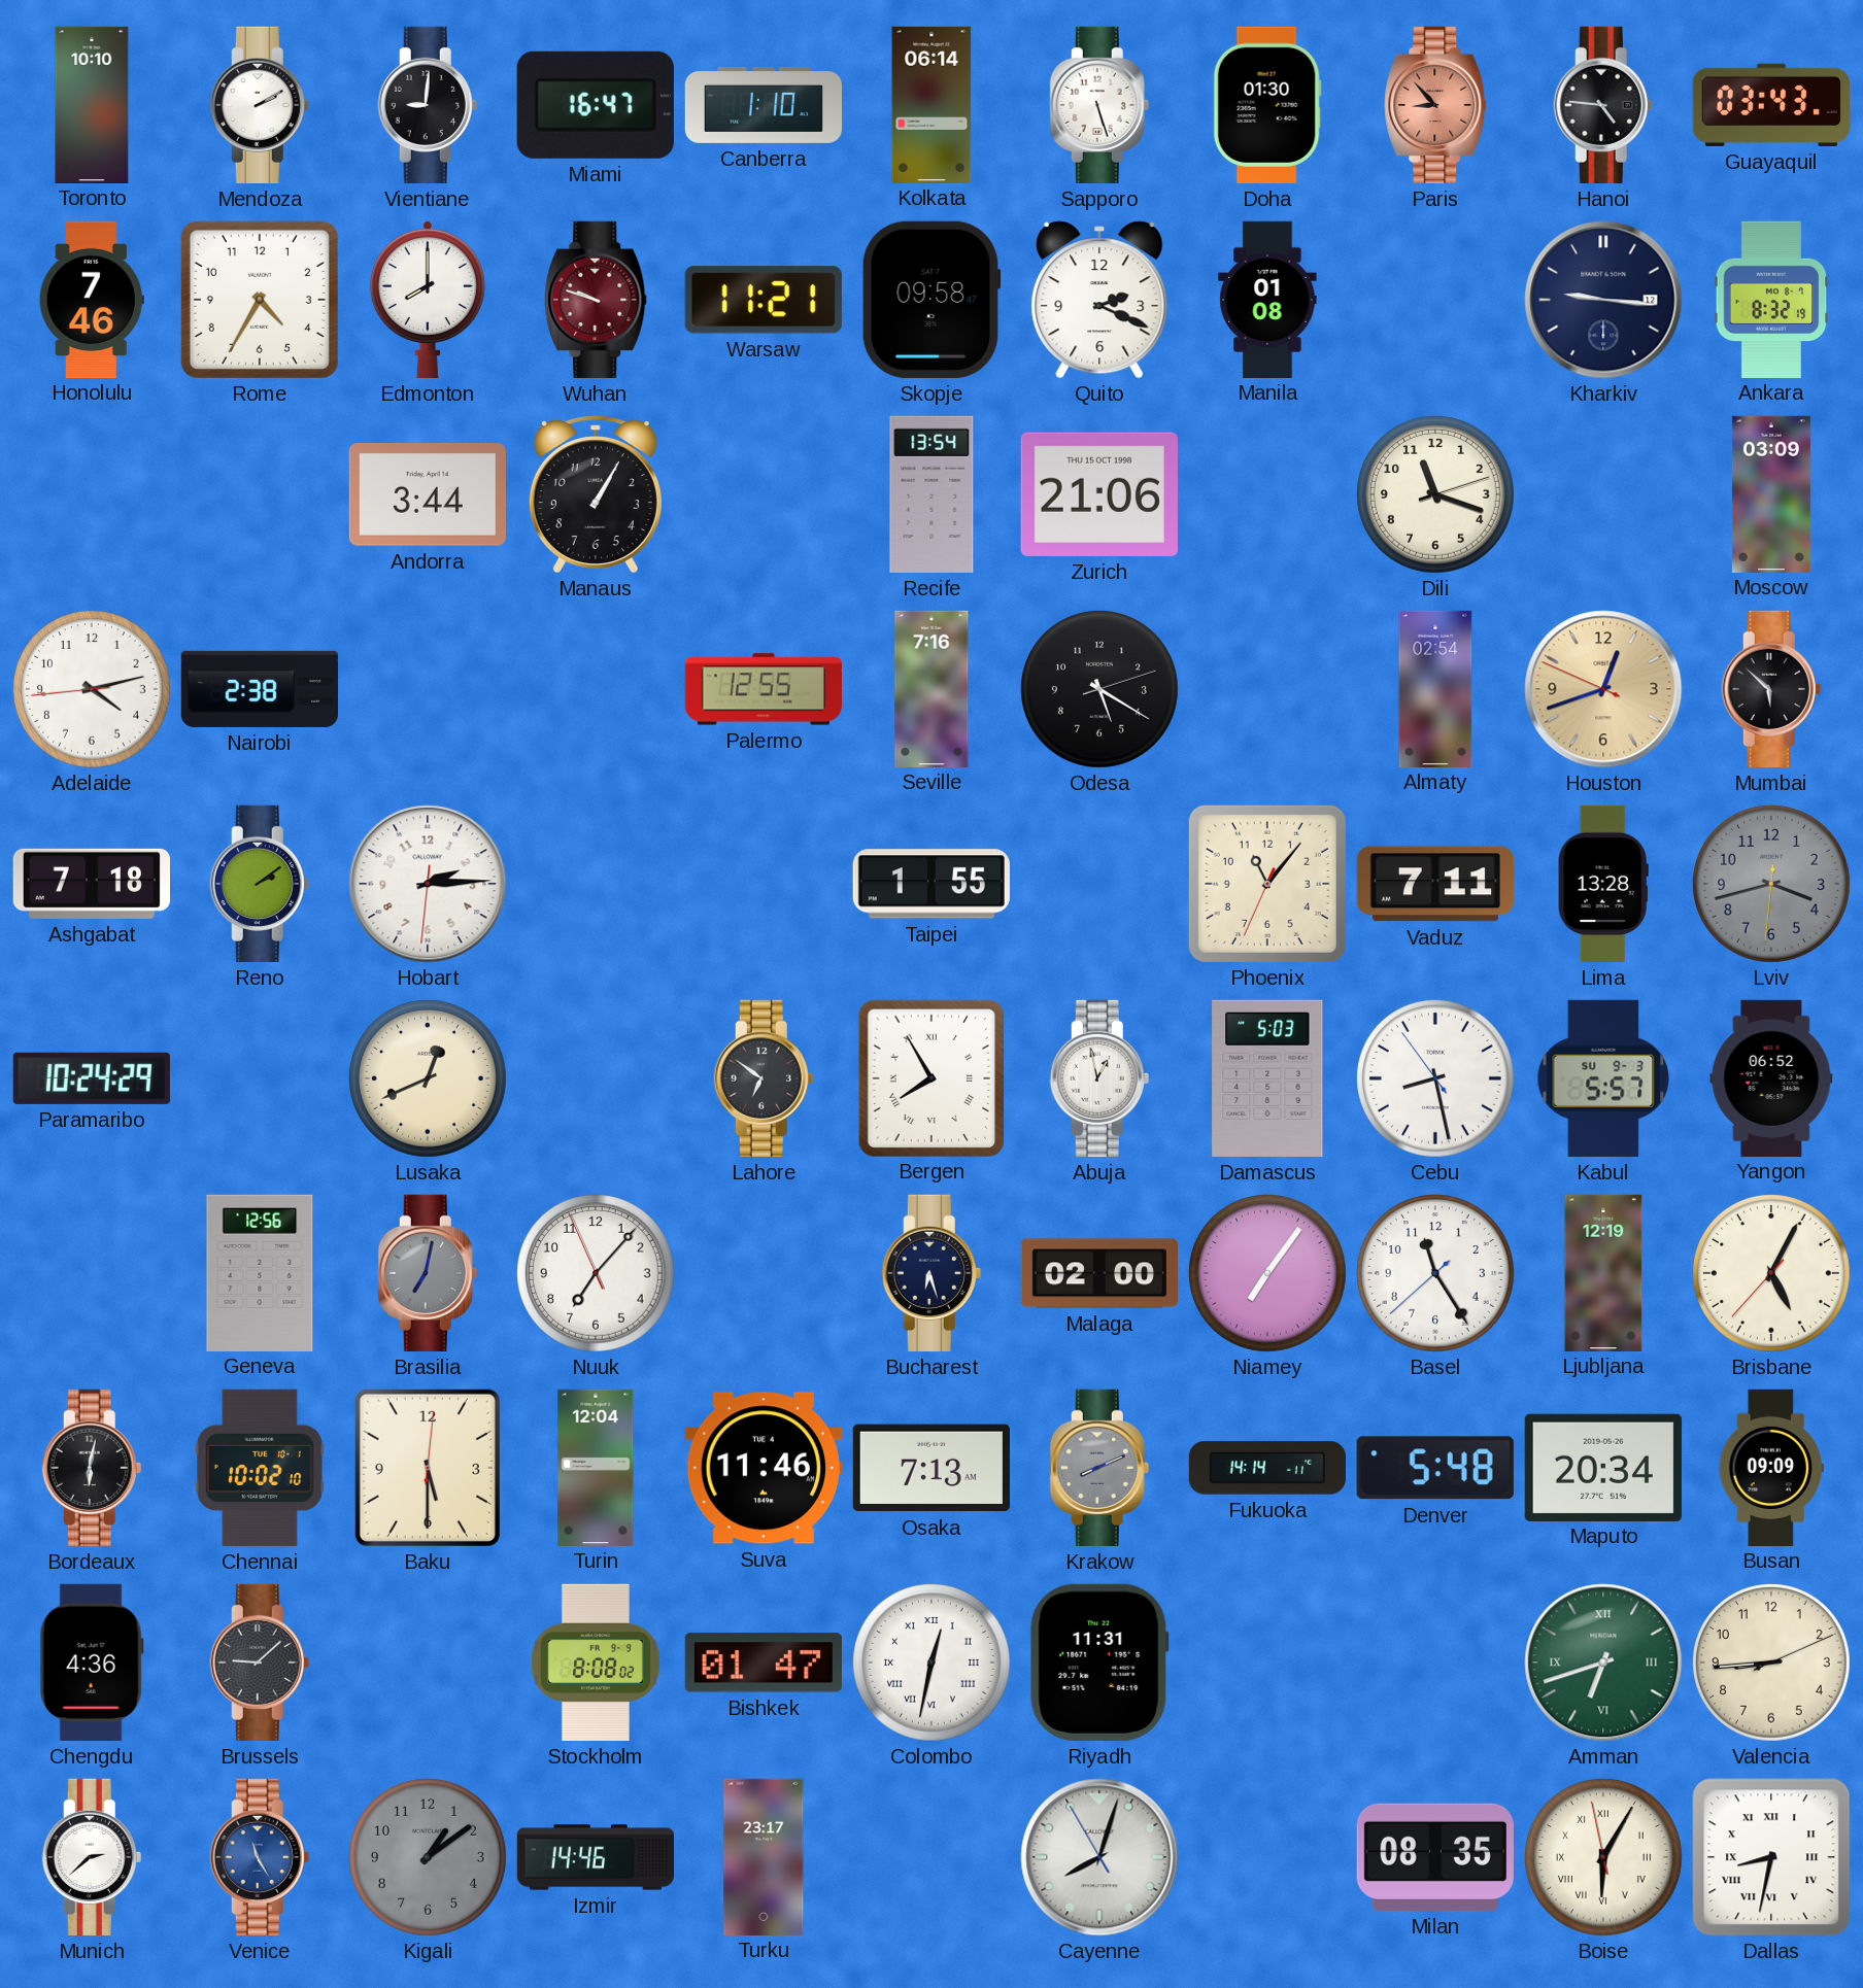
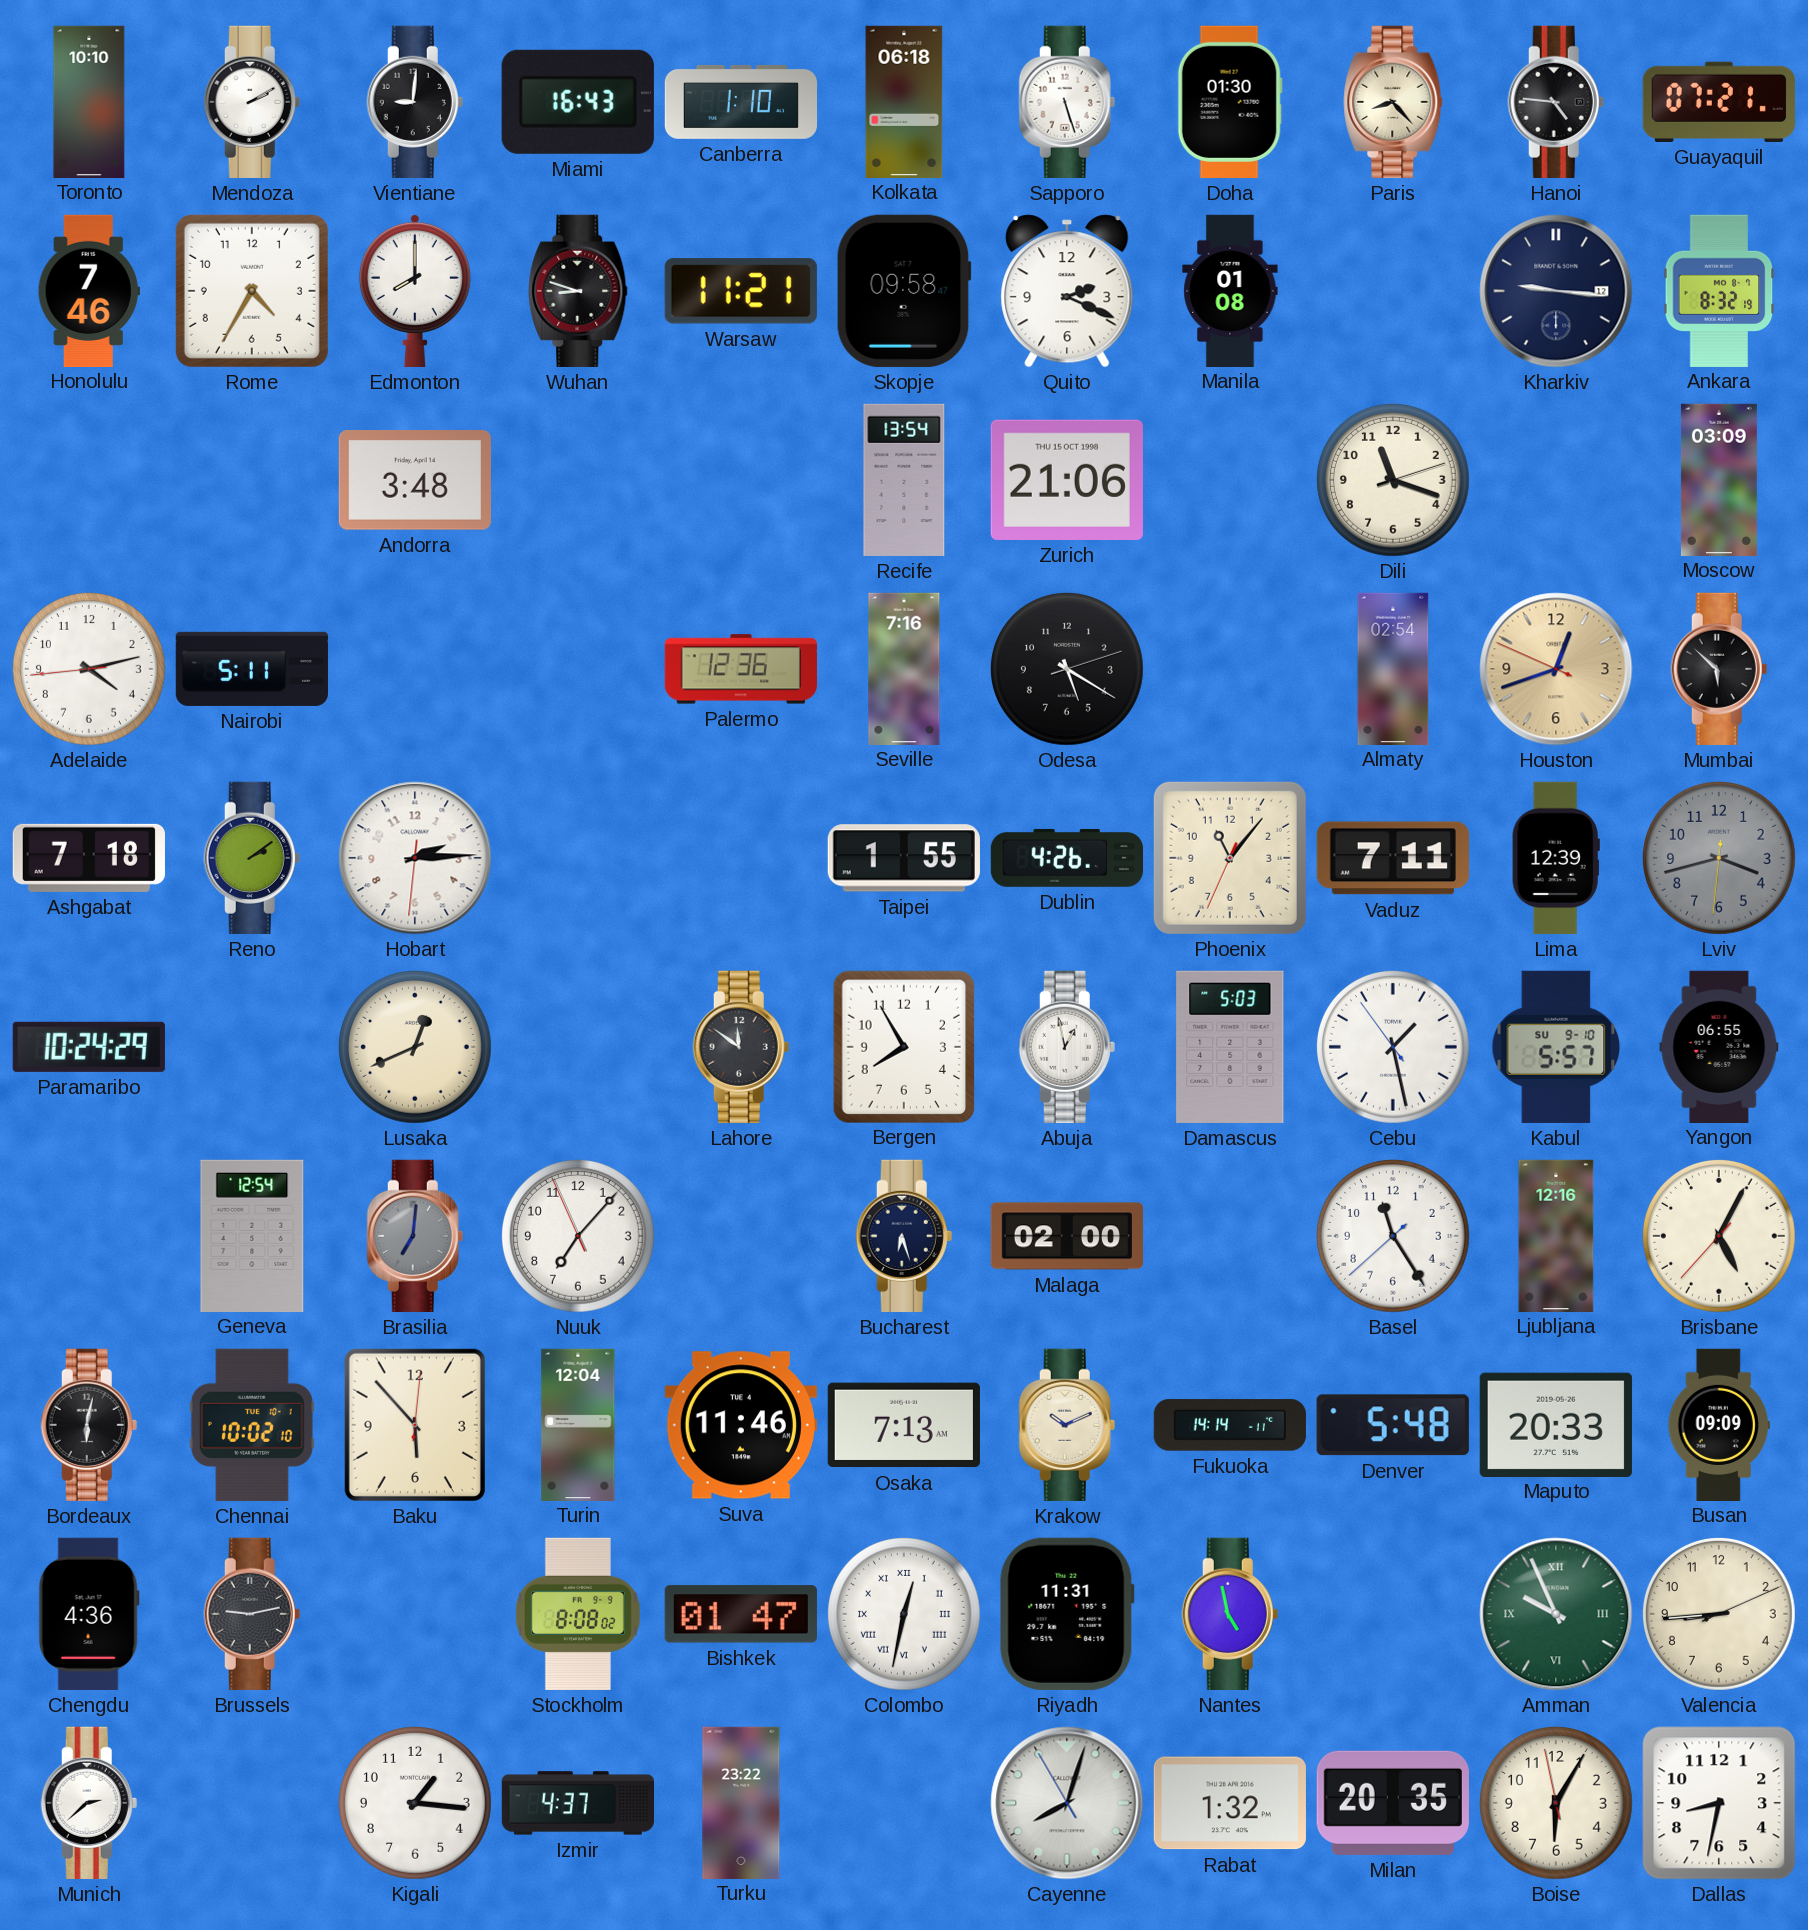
Miami: 16:47 -> 16:43
Kolkata: 06:14 -> 06:18
Paris: 8:53 -> 8:23
Paris dial: salmon -> cream
Guayaquil: 03:43 -> 07:21
Wuhan: 9:48 -> 8:48
Wuhan dial: burgundy -> black
Andorra: 3:44 -> 3:48
Manaus: 1:05 -> none
Nairobi: 2:38 -> 5:11
Palermo: 12:55 -> 12:36
Dublin: none -> 4:26
Lima: 13:28 -> 12:39
Lahore: 6:51 -> 11:51
Bergen numerals: Roman -> Arabic
Cebu: 8:27 -> 1:27
Kabul date: SU 9-3 -> SU 9-10
Yangon: 06:52 -> 06:55
Geneva: 12:56 -> 12:54
Brasilia: 7:02 -> 7:01
Niamey: 7:06 -> none
Ljubljana: 12:19 -> 12:16
Baku: 5:30 -> 5:53
Krakow: 8:11 -> 10:11
Krakow dial: grey -> cream
Maputo: 20:34 -> 20:33
Brussels: 9:08 -> 9:13
Nantes: none -> 4:58
Amman: 6:42 -> 9:56
Venice: 11:25 -> none
Kigali: 1:09 -> 1:16
Kigali dial: grey -> white
Izmir: 14:46 -> 4:37
Turku: 23:17 -> 23:22
Rabat: none -> 1:32
Milan: 08:35 -> 20:35
Boise numerals: Roman -> Arabic
Dallas numerals: Roman -> Arabic
